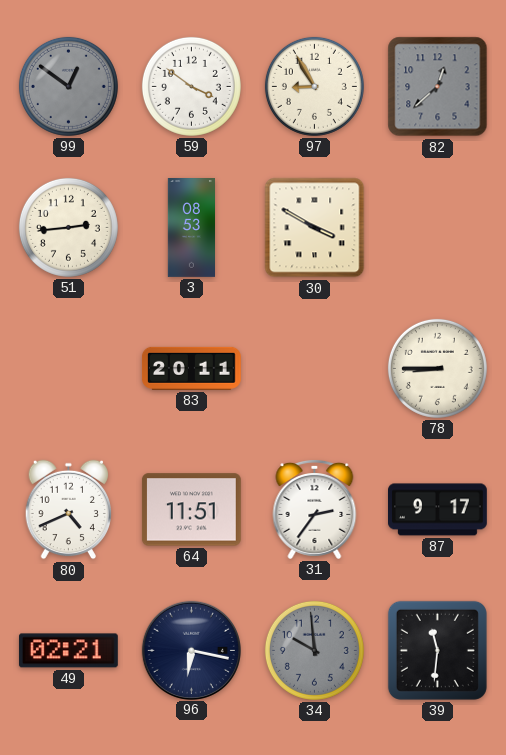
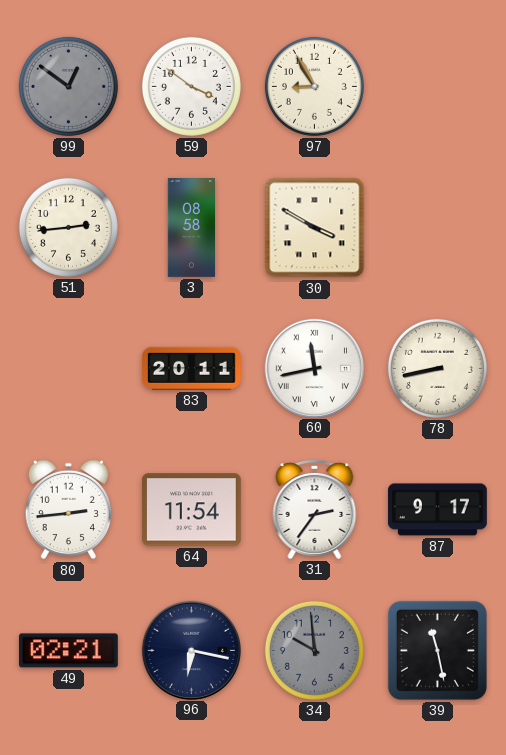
82: 12:38 -> none
3: 08:53 -> 08:58
60: none -> 11:43
78: 8:45 -> 8:43
80: 4:41 -> 2:44
64: 11:51 -> 11:54
39: 11:31 -> 11:28
